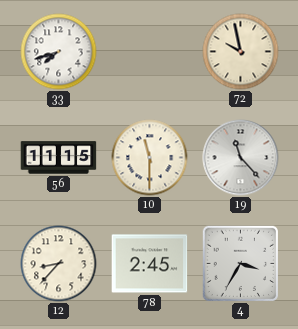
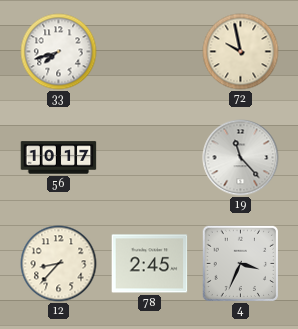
56: 11:15 -> 10:17
10: 11:30 -> none
4: 3:35 -> 3:34
